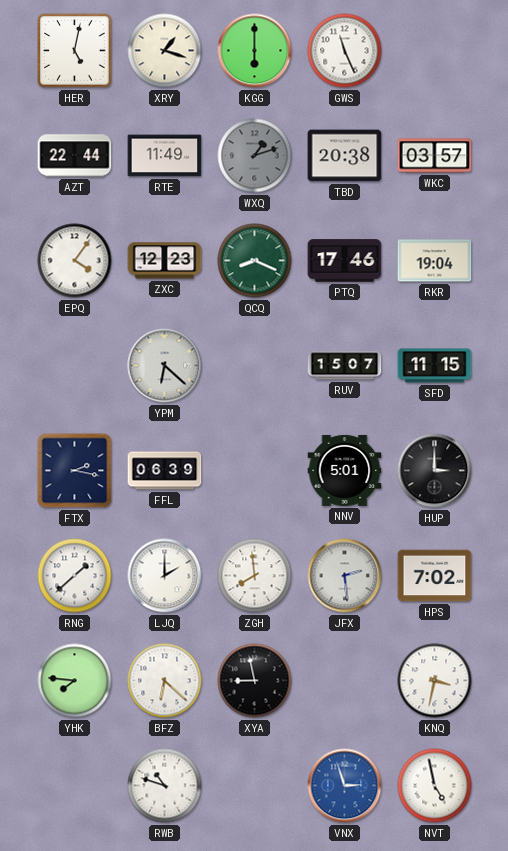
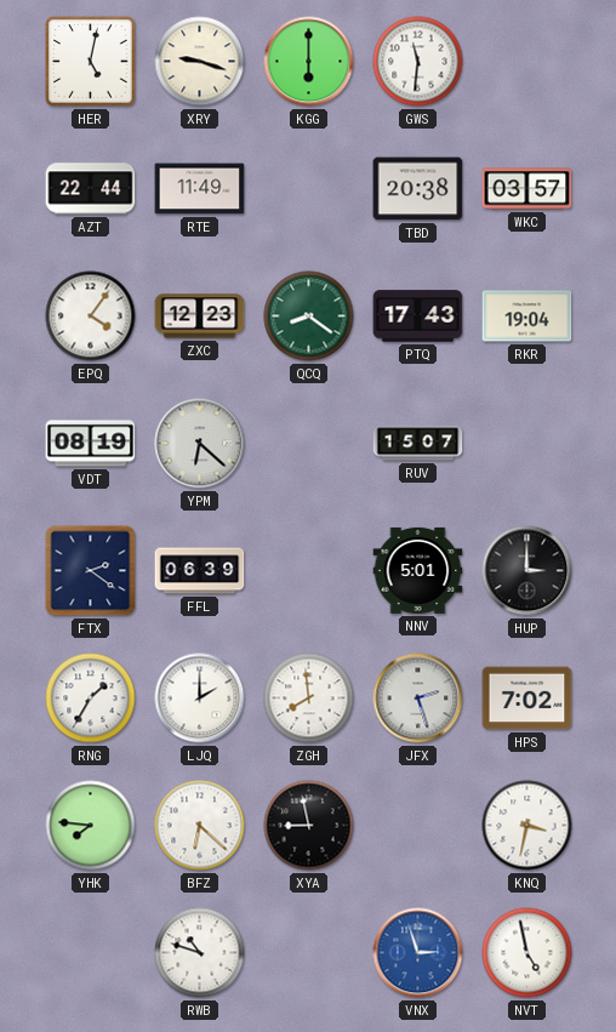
XRY: 1:18 -> 9:18
GWS: 11:26 -> 11:31
WXQ: 1:12 -> none
QCQ: 8:19 -> 8:21
PTQ: 17:46 -> 17:43
VDT: none -> 08:19
SFD: 11:15 -> none
FTX: 2:17 -> 2:21
RNG: 1:38 -> 1:35
JFX: 2:29 -> 2:27
